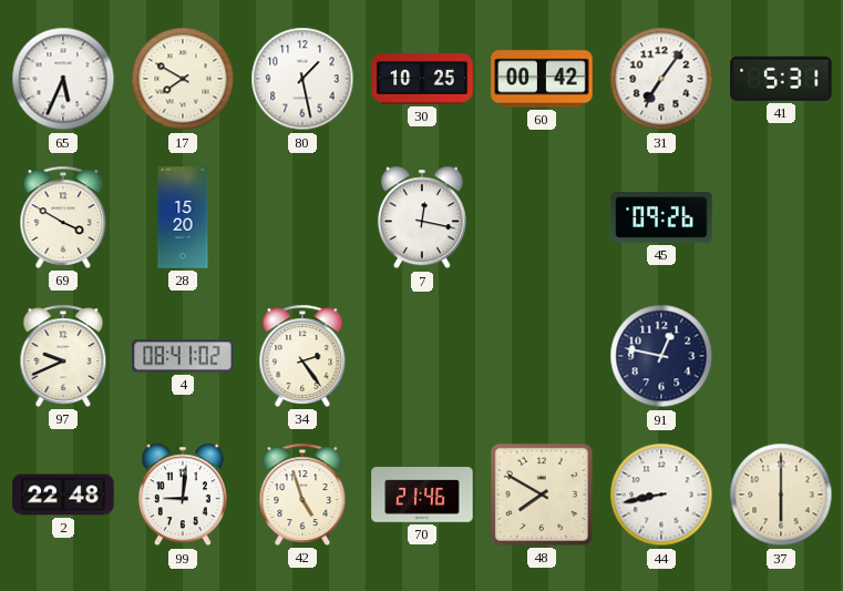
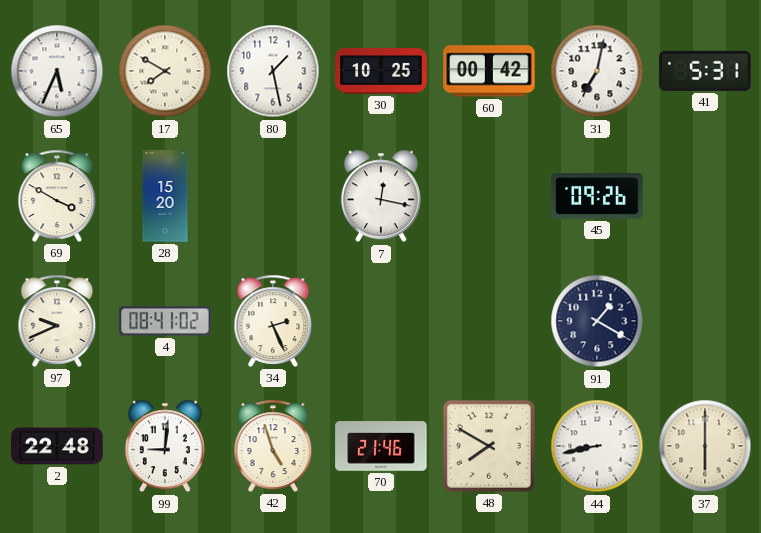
31: 7:06 -> 7:02
34: 2:24 -> 2:26
91: 12:47 -> 1:20
